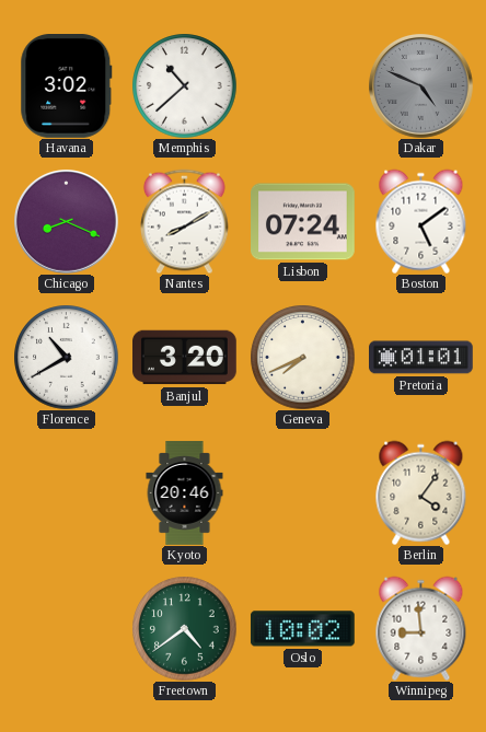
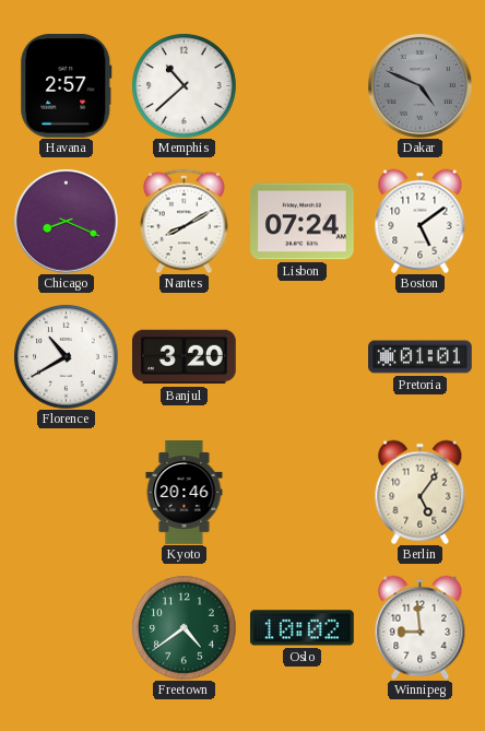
Havana: 3:02 -> 2:57
Geneva: 7:41 -> none
Berlin: 4:06 -> 5:06
